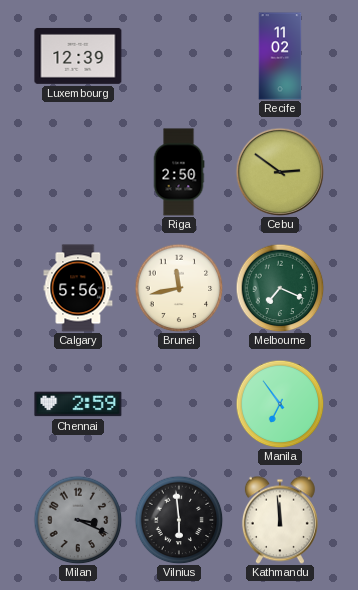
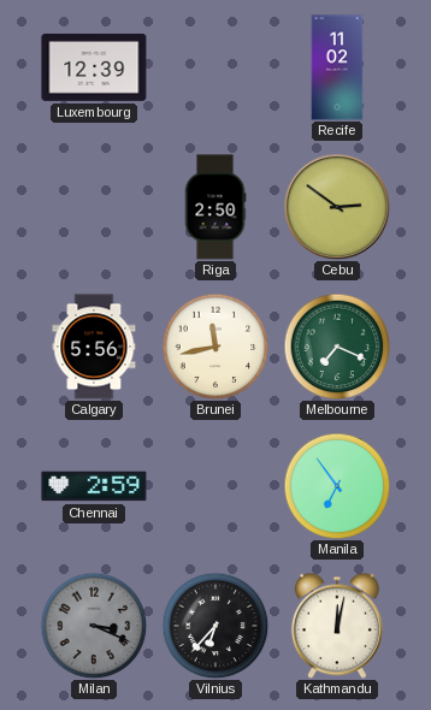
Vilnius: 5:59 -> 6:37
Kathmandu: 11:59 -> 12:02
